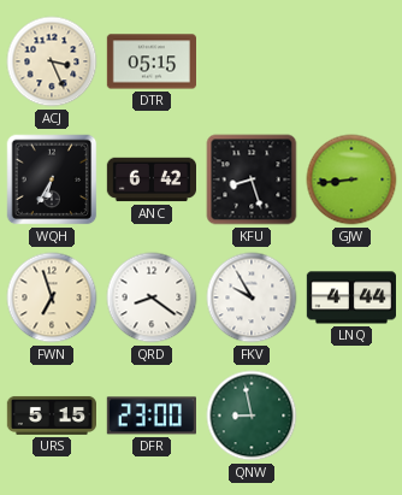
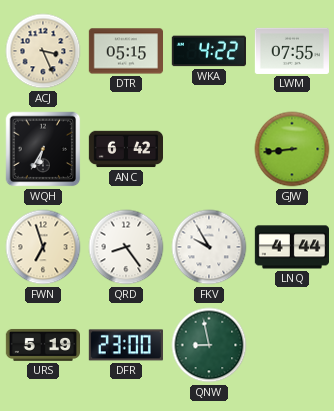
WKA: none -> 4:22
LWM: none -> 07:55
KFU: 8:27 -> none
QRD: 8:21 -> 8:24
URS: 5:15 -> 5:19
